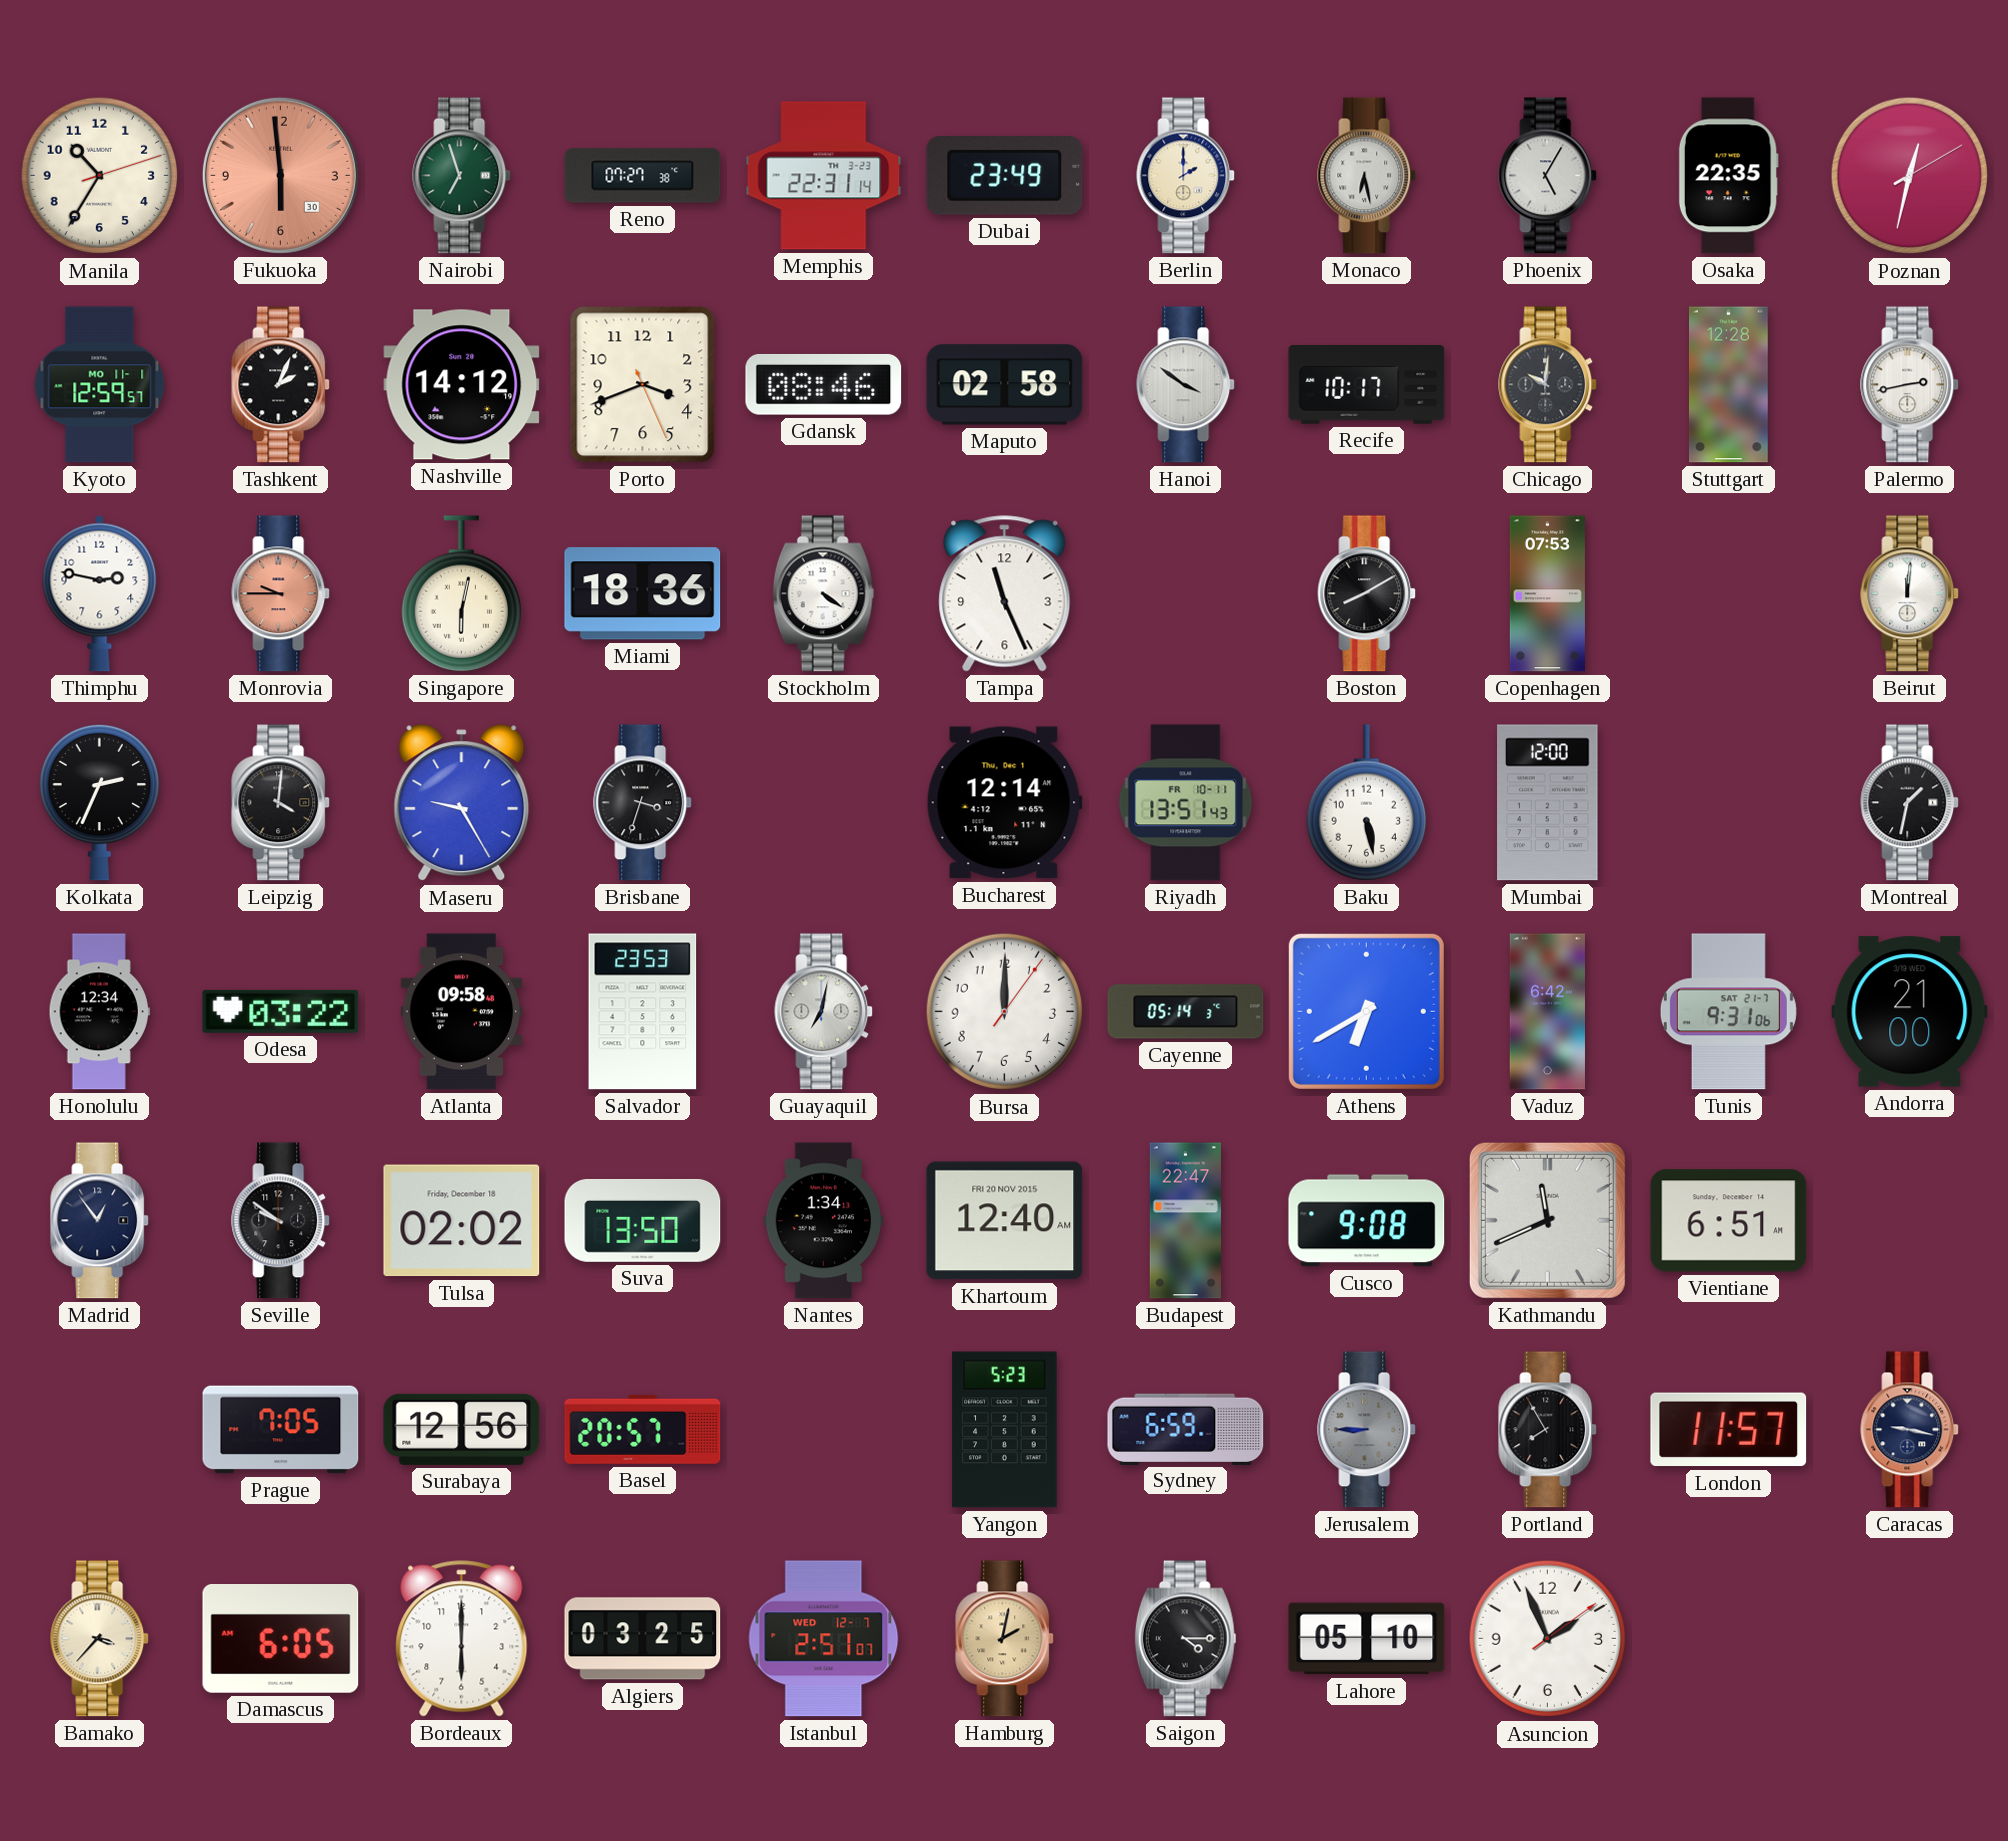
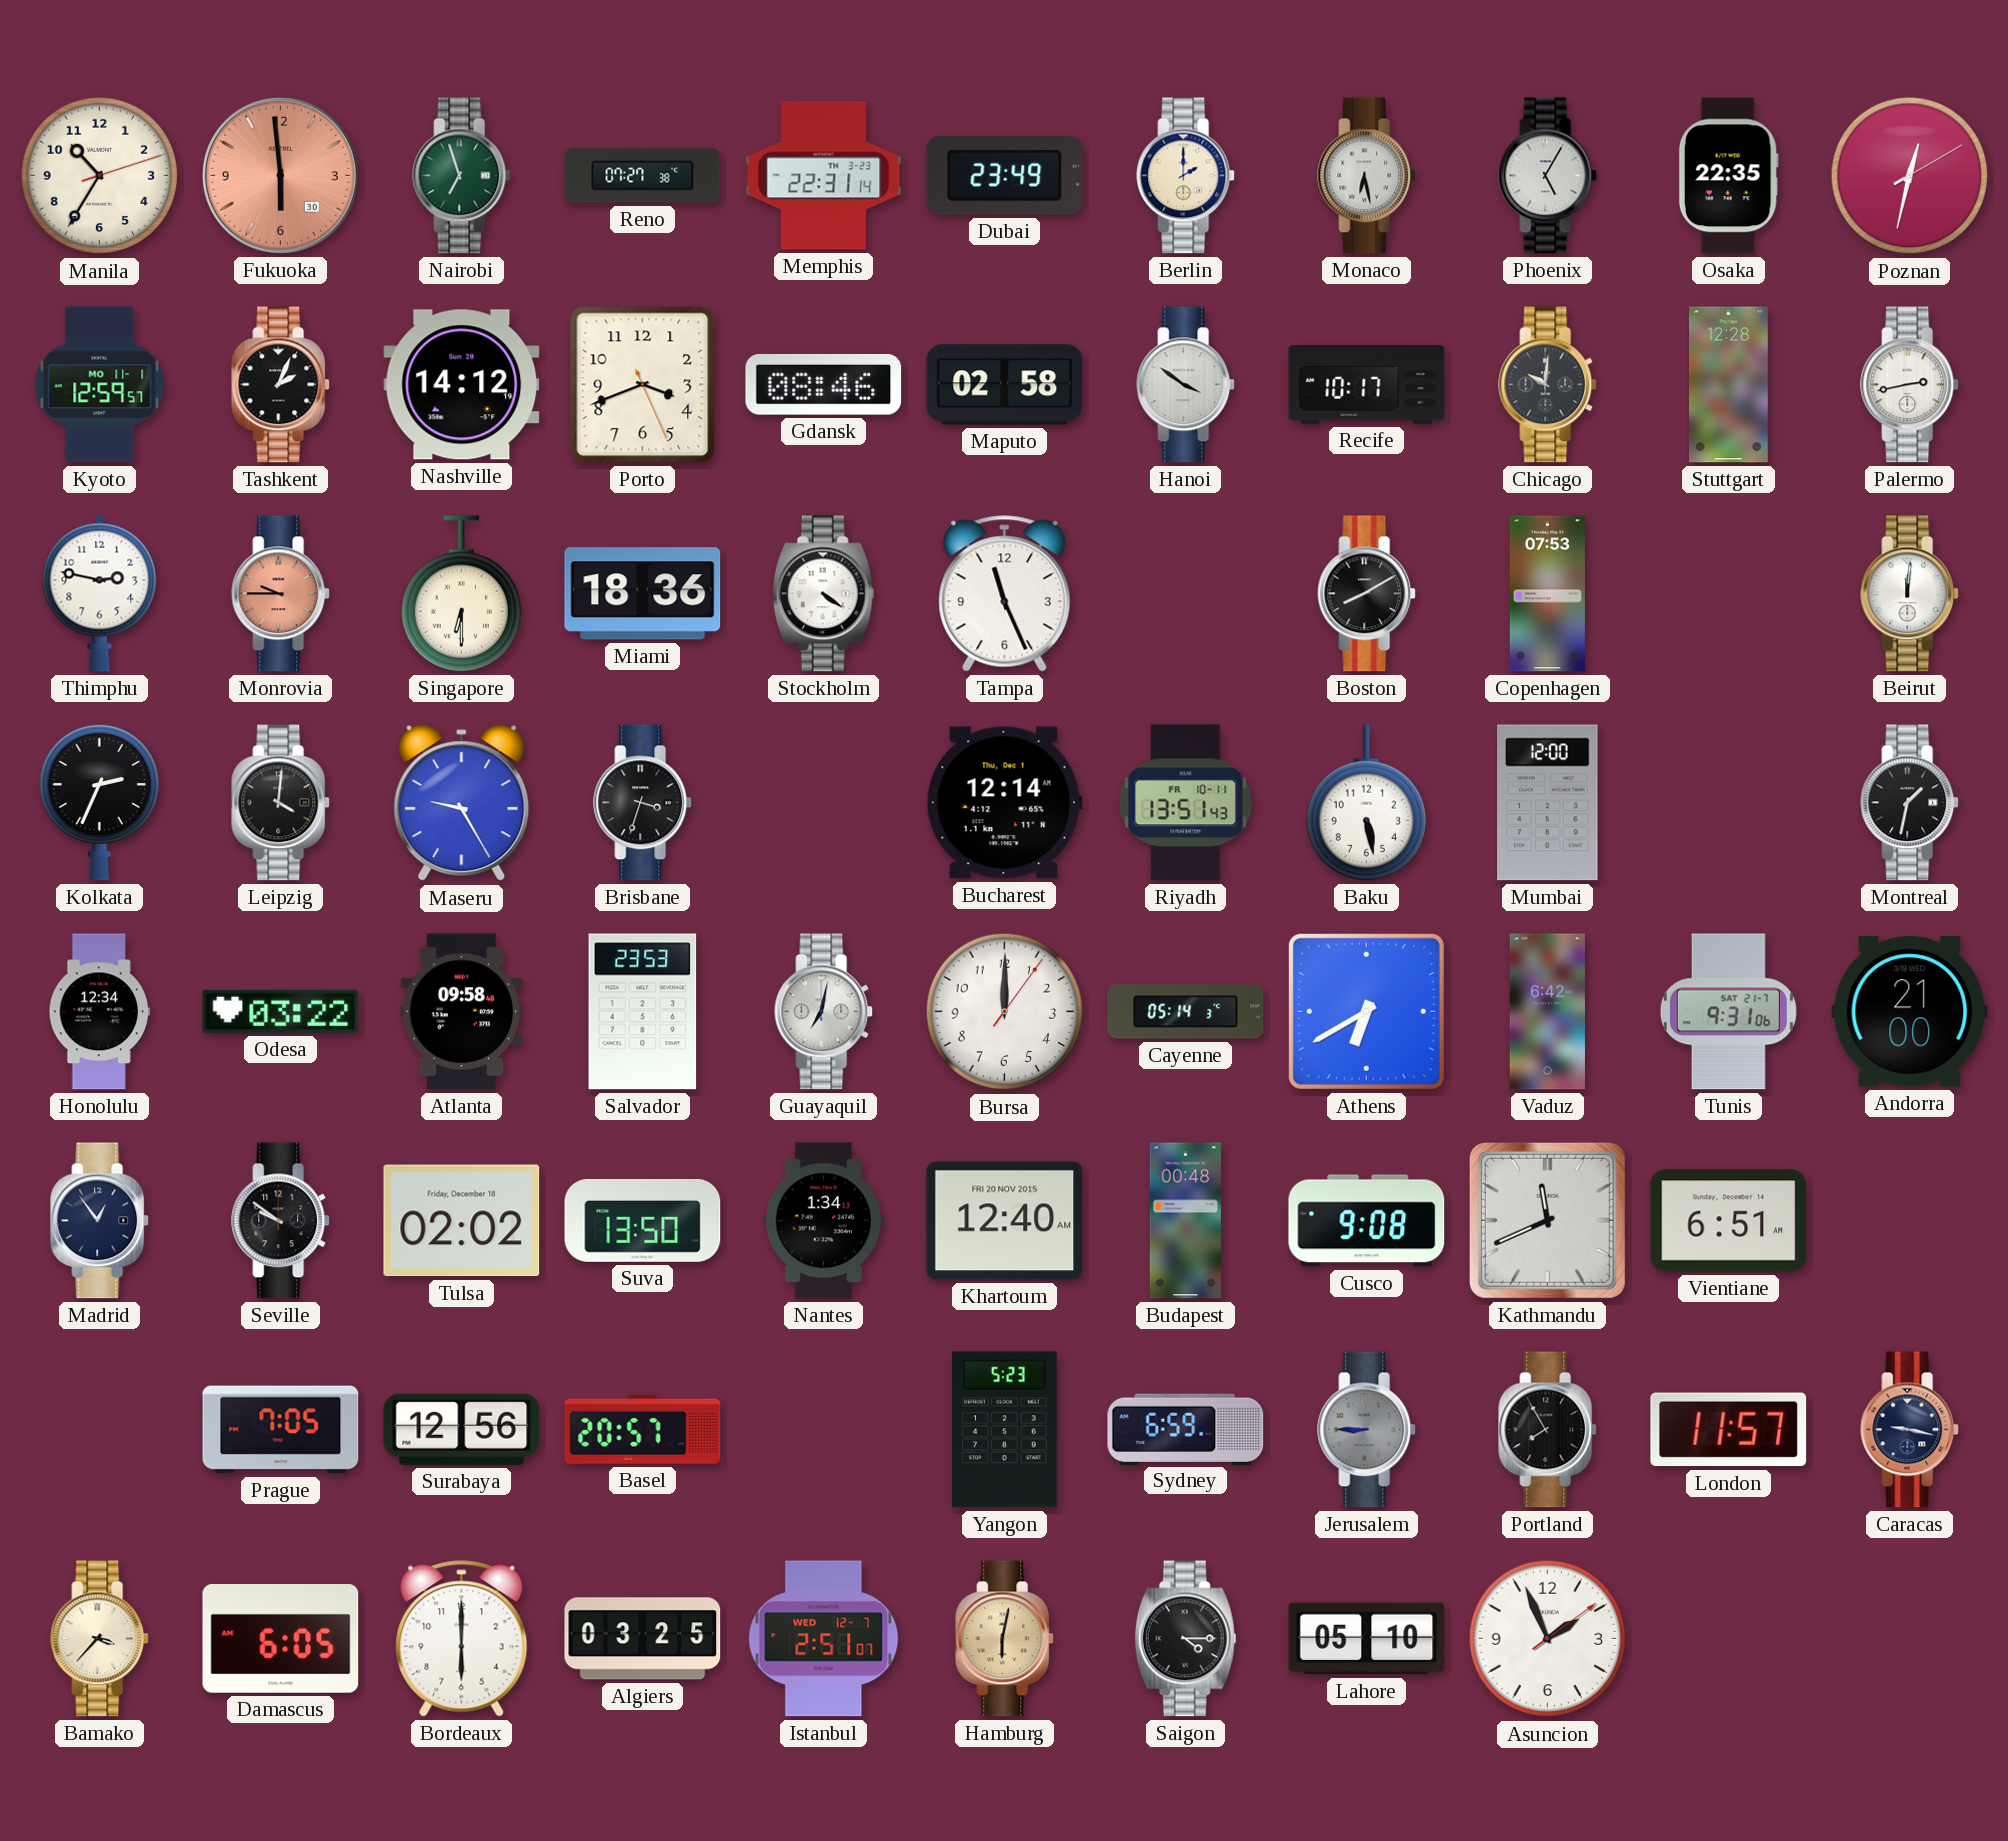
Singapore: 6:02 -> 6:30
Budapest: 22:47 -> 00:48
Hamburg: 2:02 -> 6:02
